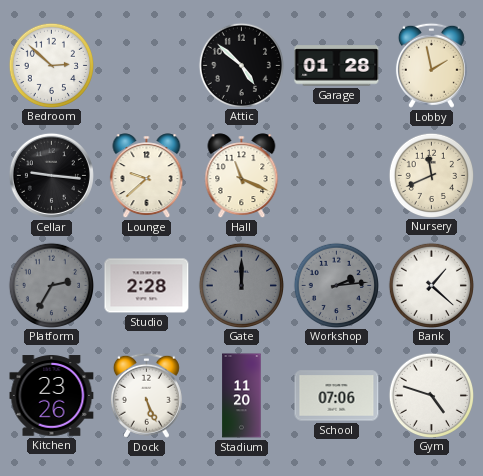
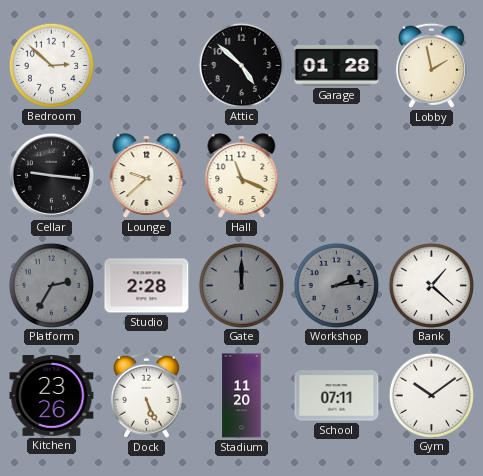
Nursery: 11:41 -> none
School: 07:06 -> 07:11
Gym: 4:48 -> 10:09
